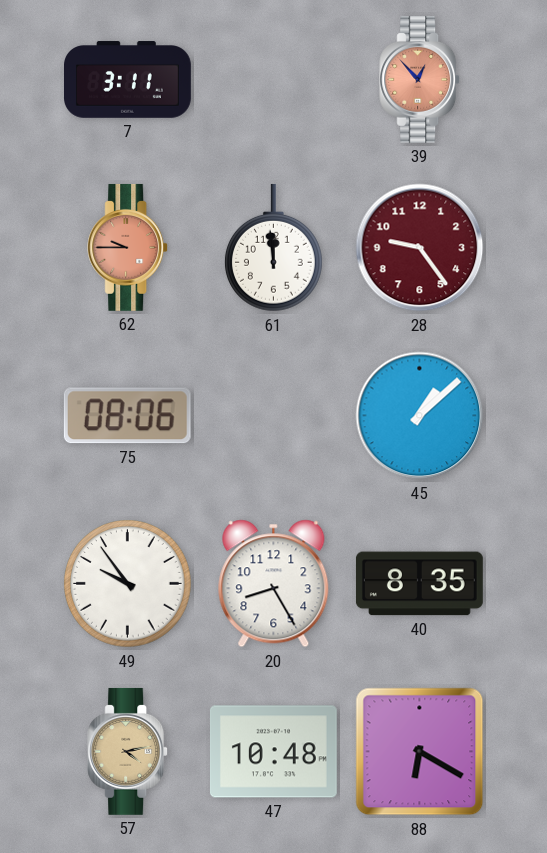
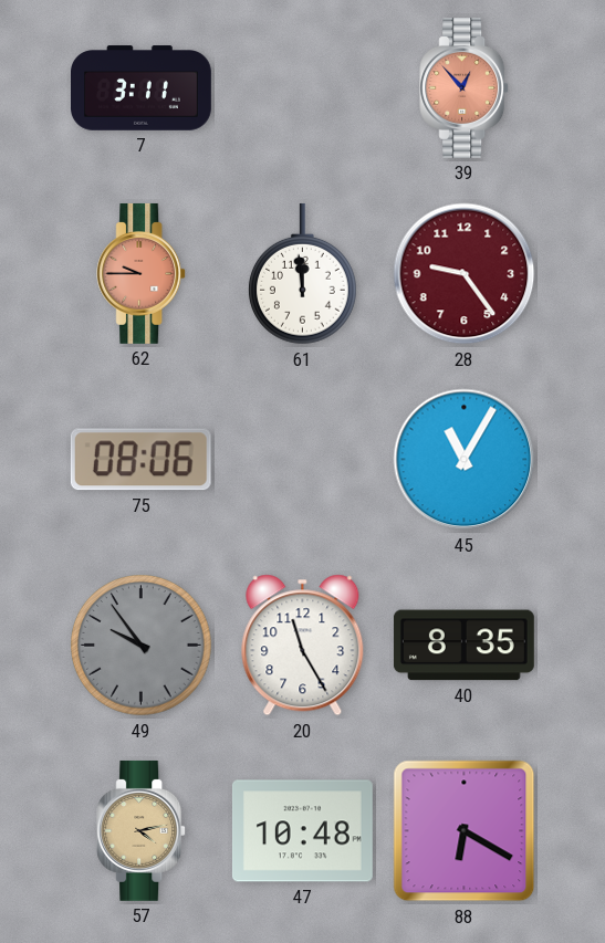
45: 1:08 -> 11:05
49 dial: white -> grey
20: 8:25 -> 11:25
